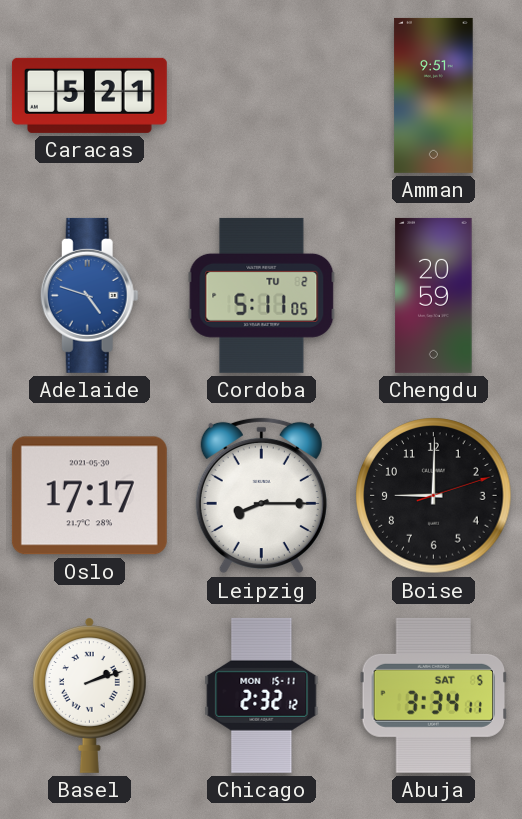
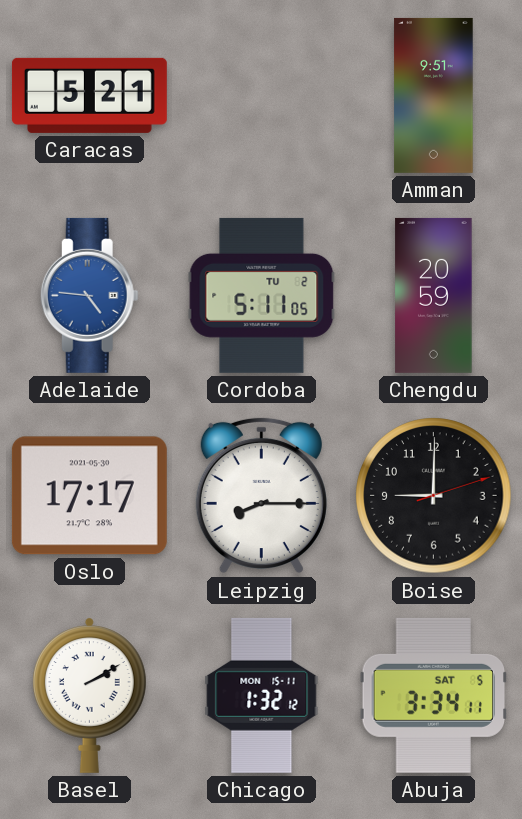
Adelaide: 4:48 -> 4:46
Basel: 2:12 -> 2:10
Chicago: 2:32 -> 1:32
